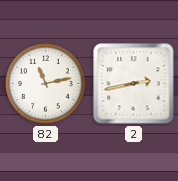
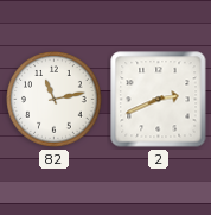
2: 2:43 -> 2:41
